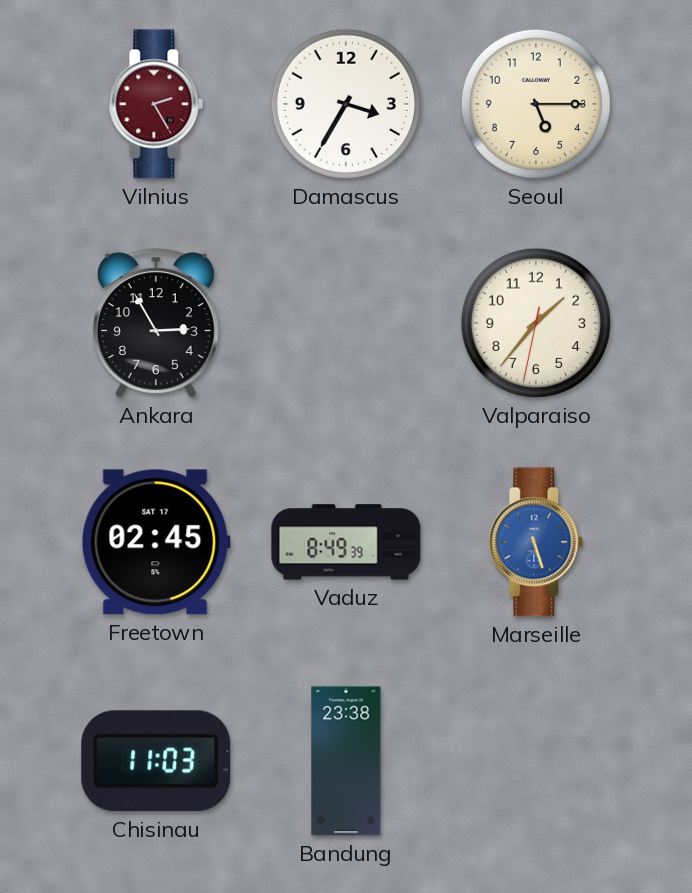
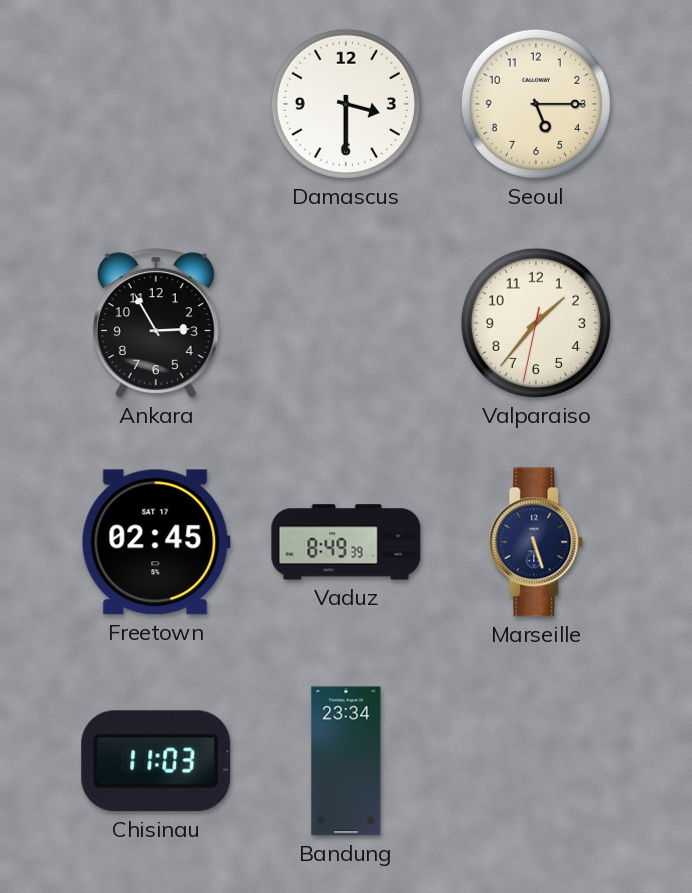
Vilnius: 2:25 -> none
Damascus: 3:35 -> 3:30
Marseille dial: blue -> navy
Bandung: 23:38 -> 23:34
